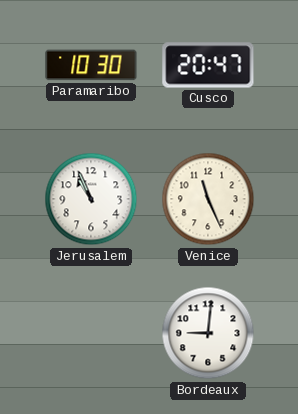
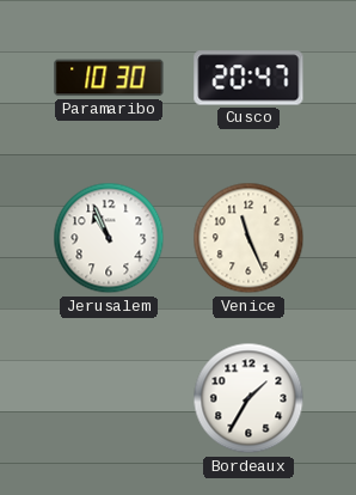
Bordeaux: 9:01 -> 1:35
